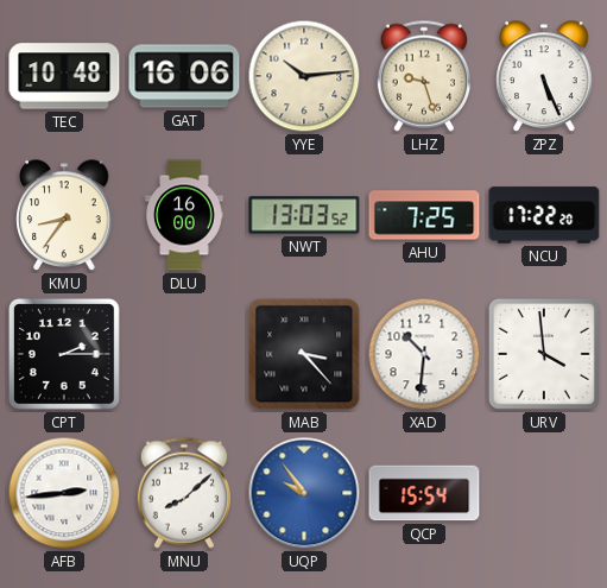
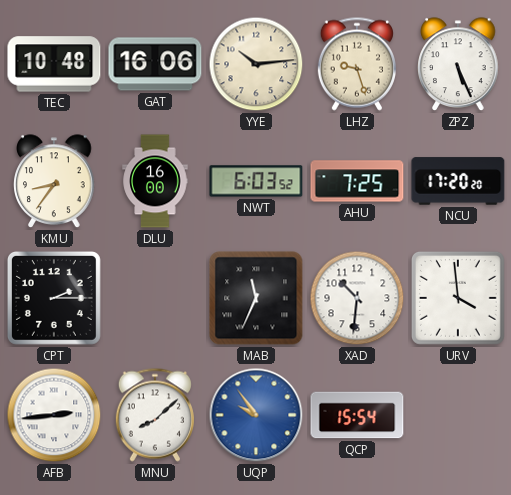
NWT: 13:03 -> 6:03
NCU: 17:22 -> 17:20
MAB: 3:23 -> 11:34
